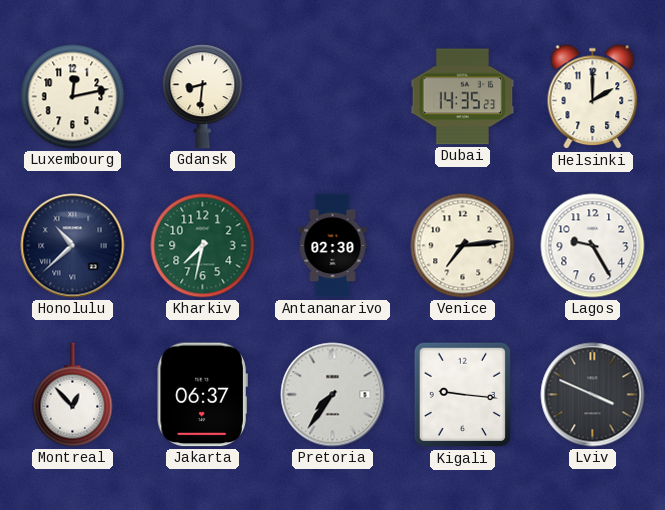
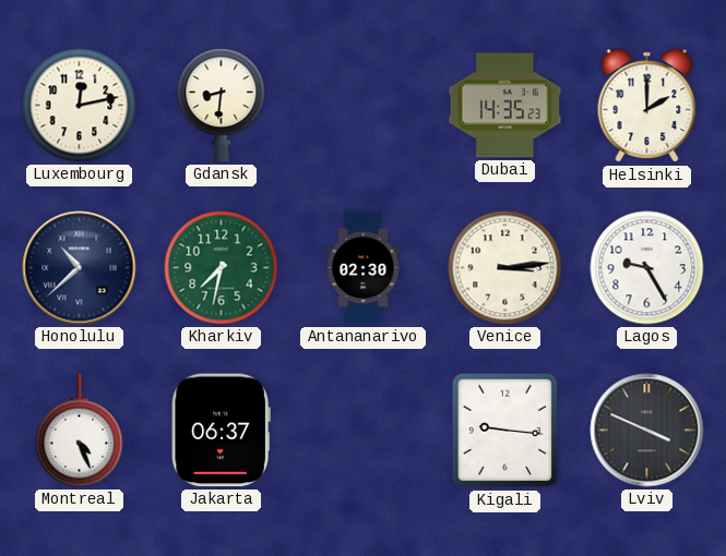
Venice: 7:14 -> 3:14
Montreal: 12:53 -> 4:26
Pretoria: 7:36 -> none
